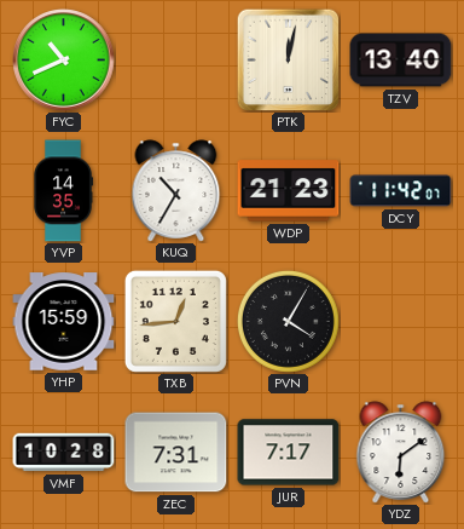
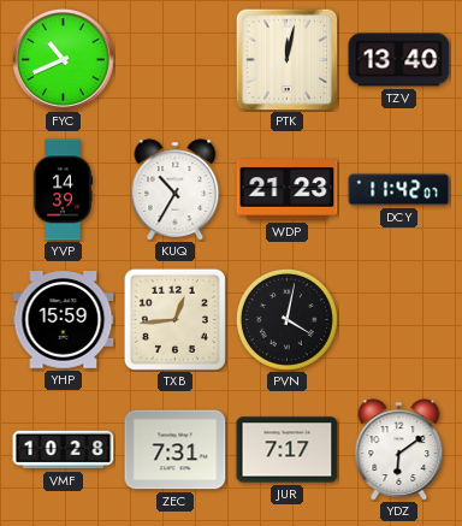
YVP: 14:35 -> 14:39
PVN: 4:05 -> 4:02
